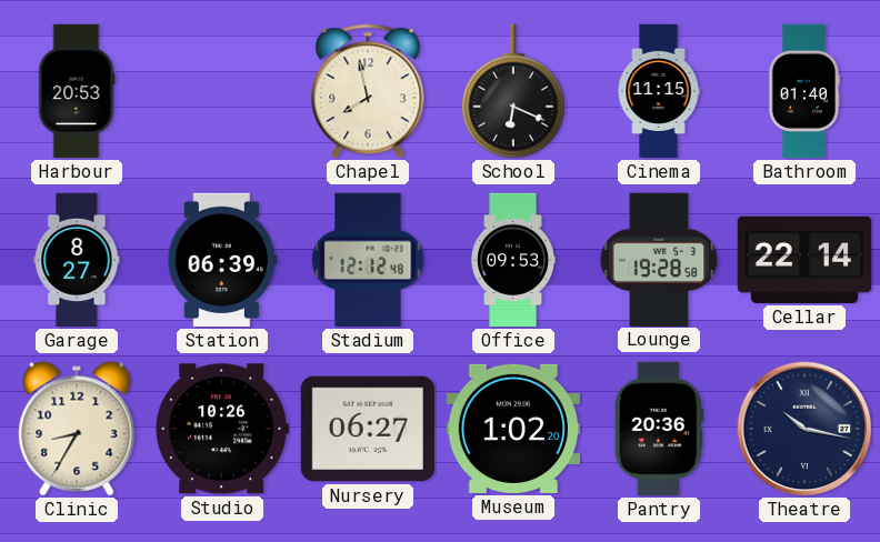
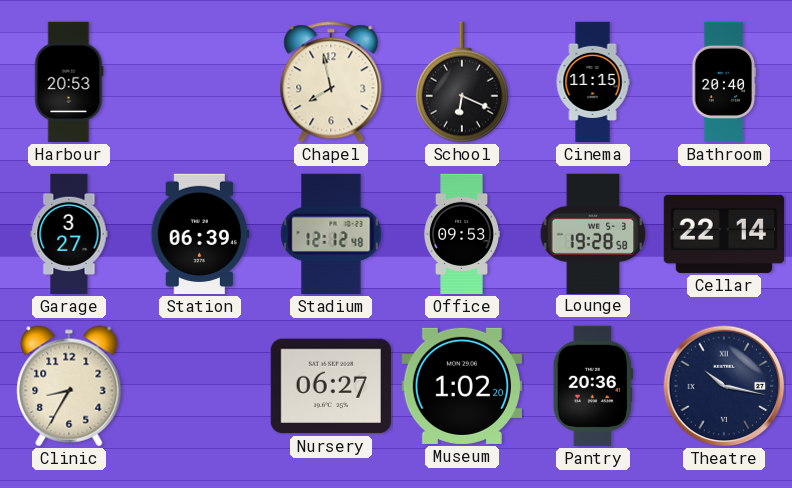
Bathroom: 01:40 -> 20:40
Garage: 8:27 -> 3:27
Studio: 10:26 -> none
